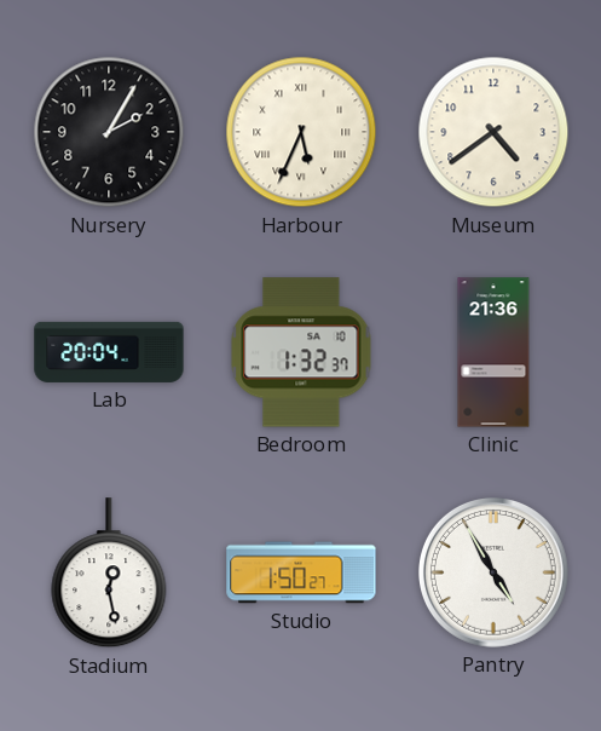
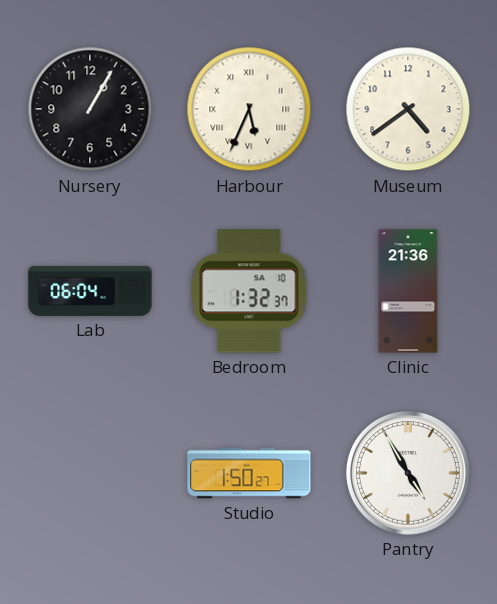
Nursery: 2:05 -> 1:05
Lab: 20:04 -> 06:04
Stadium: 12:28 -> none
